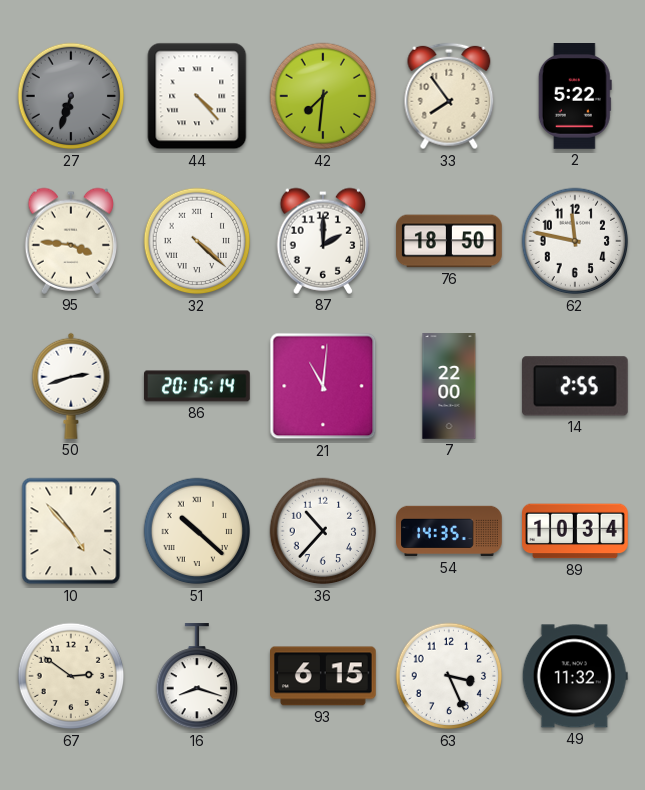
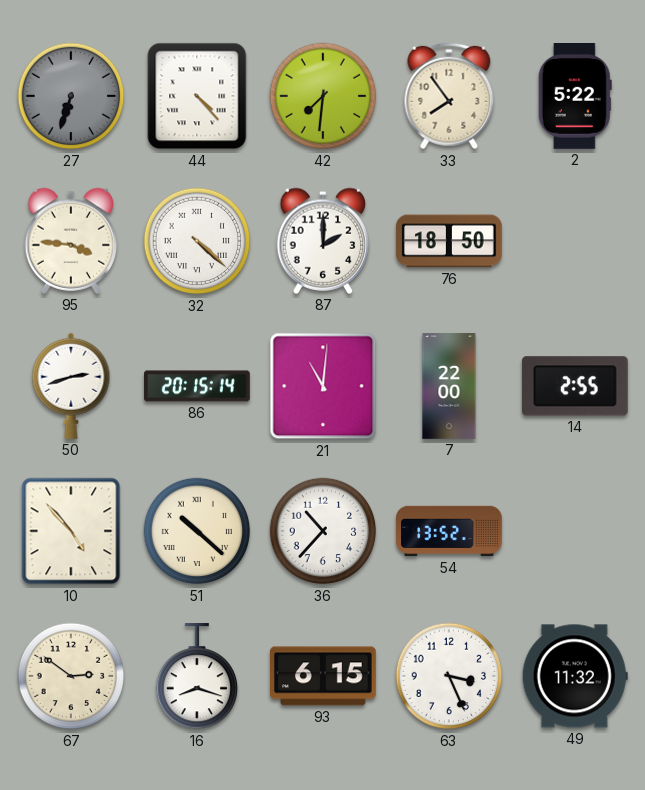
62: 11:47 -> none
54: 14:35 -> 13:52
89: 10:34 -> none
